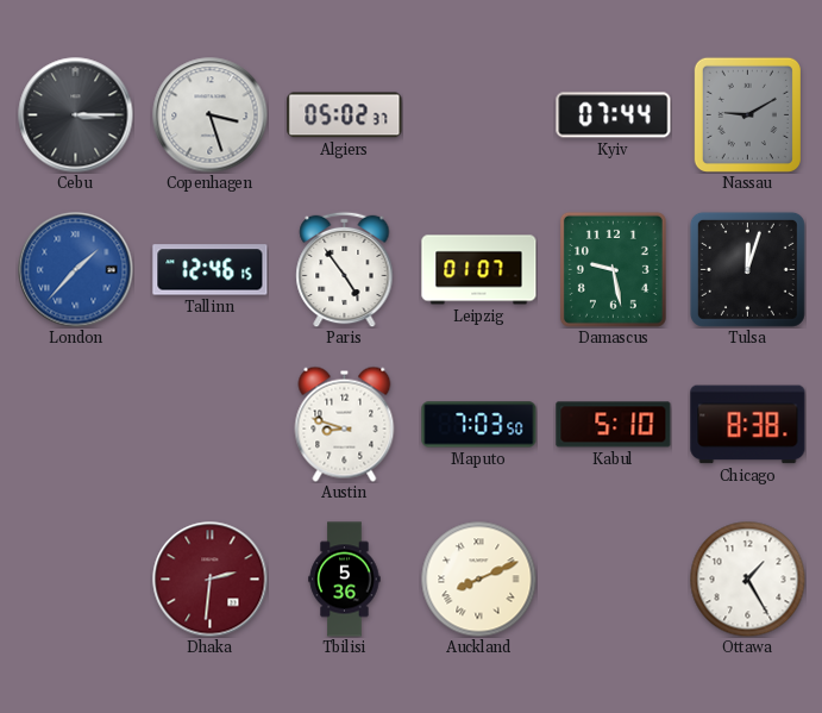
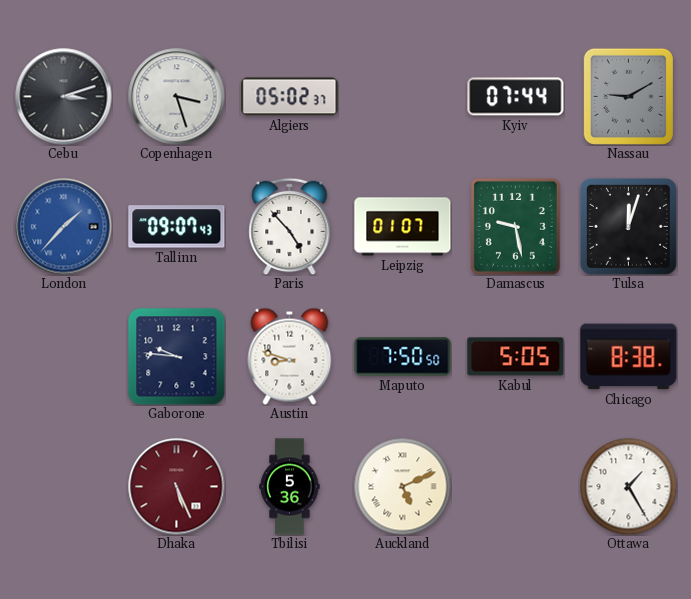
Cebu: 3:15 -> 3:12
Tallinn: 12:46 -> 09:07
Paris: 4:54 -> 4:53
Gaborone: none -> 9:46
Maputo: 7:03 -> 7:50
Kabul: 5:10 -> 5:05
Dhaka: 2:31 -> 5:26
Auckland: 8:11 -> 5:11
